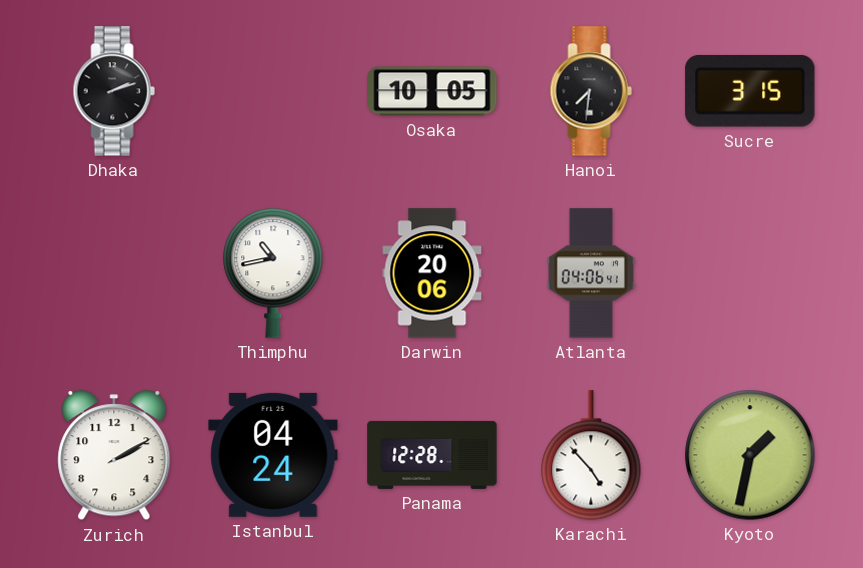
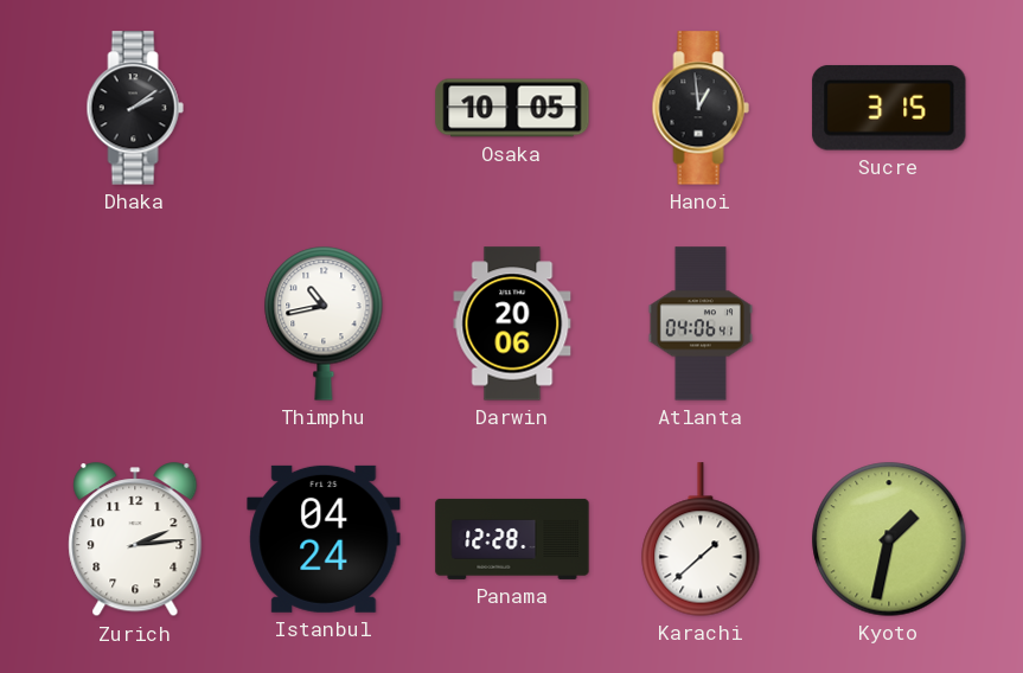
Dhaka: 2:12 -> 2:09
Hanoi: 7:31 -> 12:59
Zurich: 2:10 -> 2:14
Karachi: 4:53 -> 1:38
